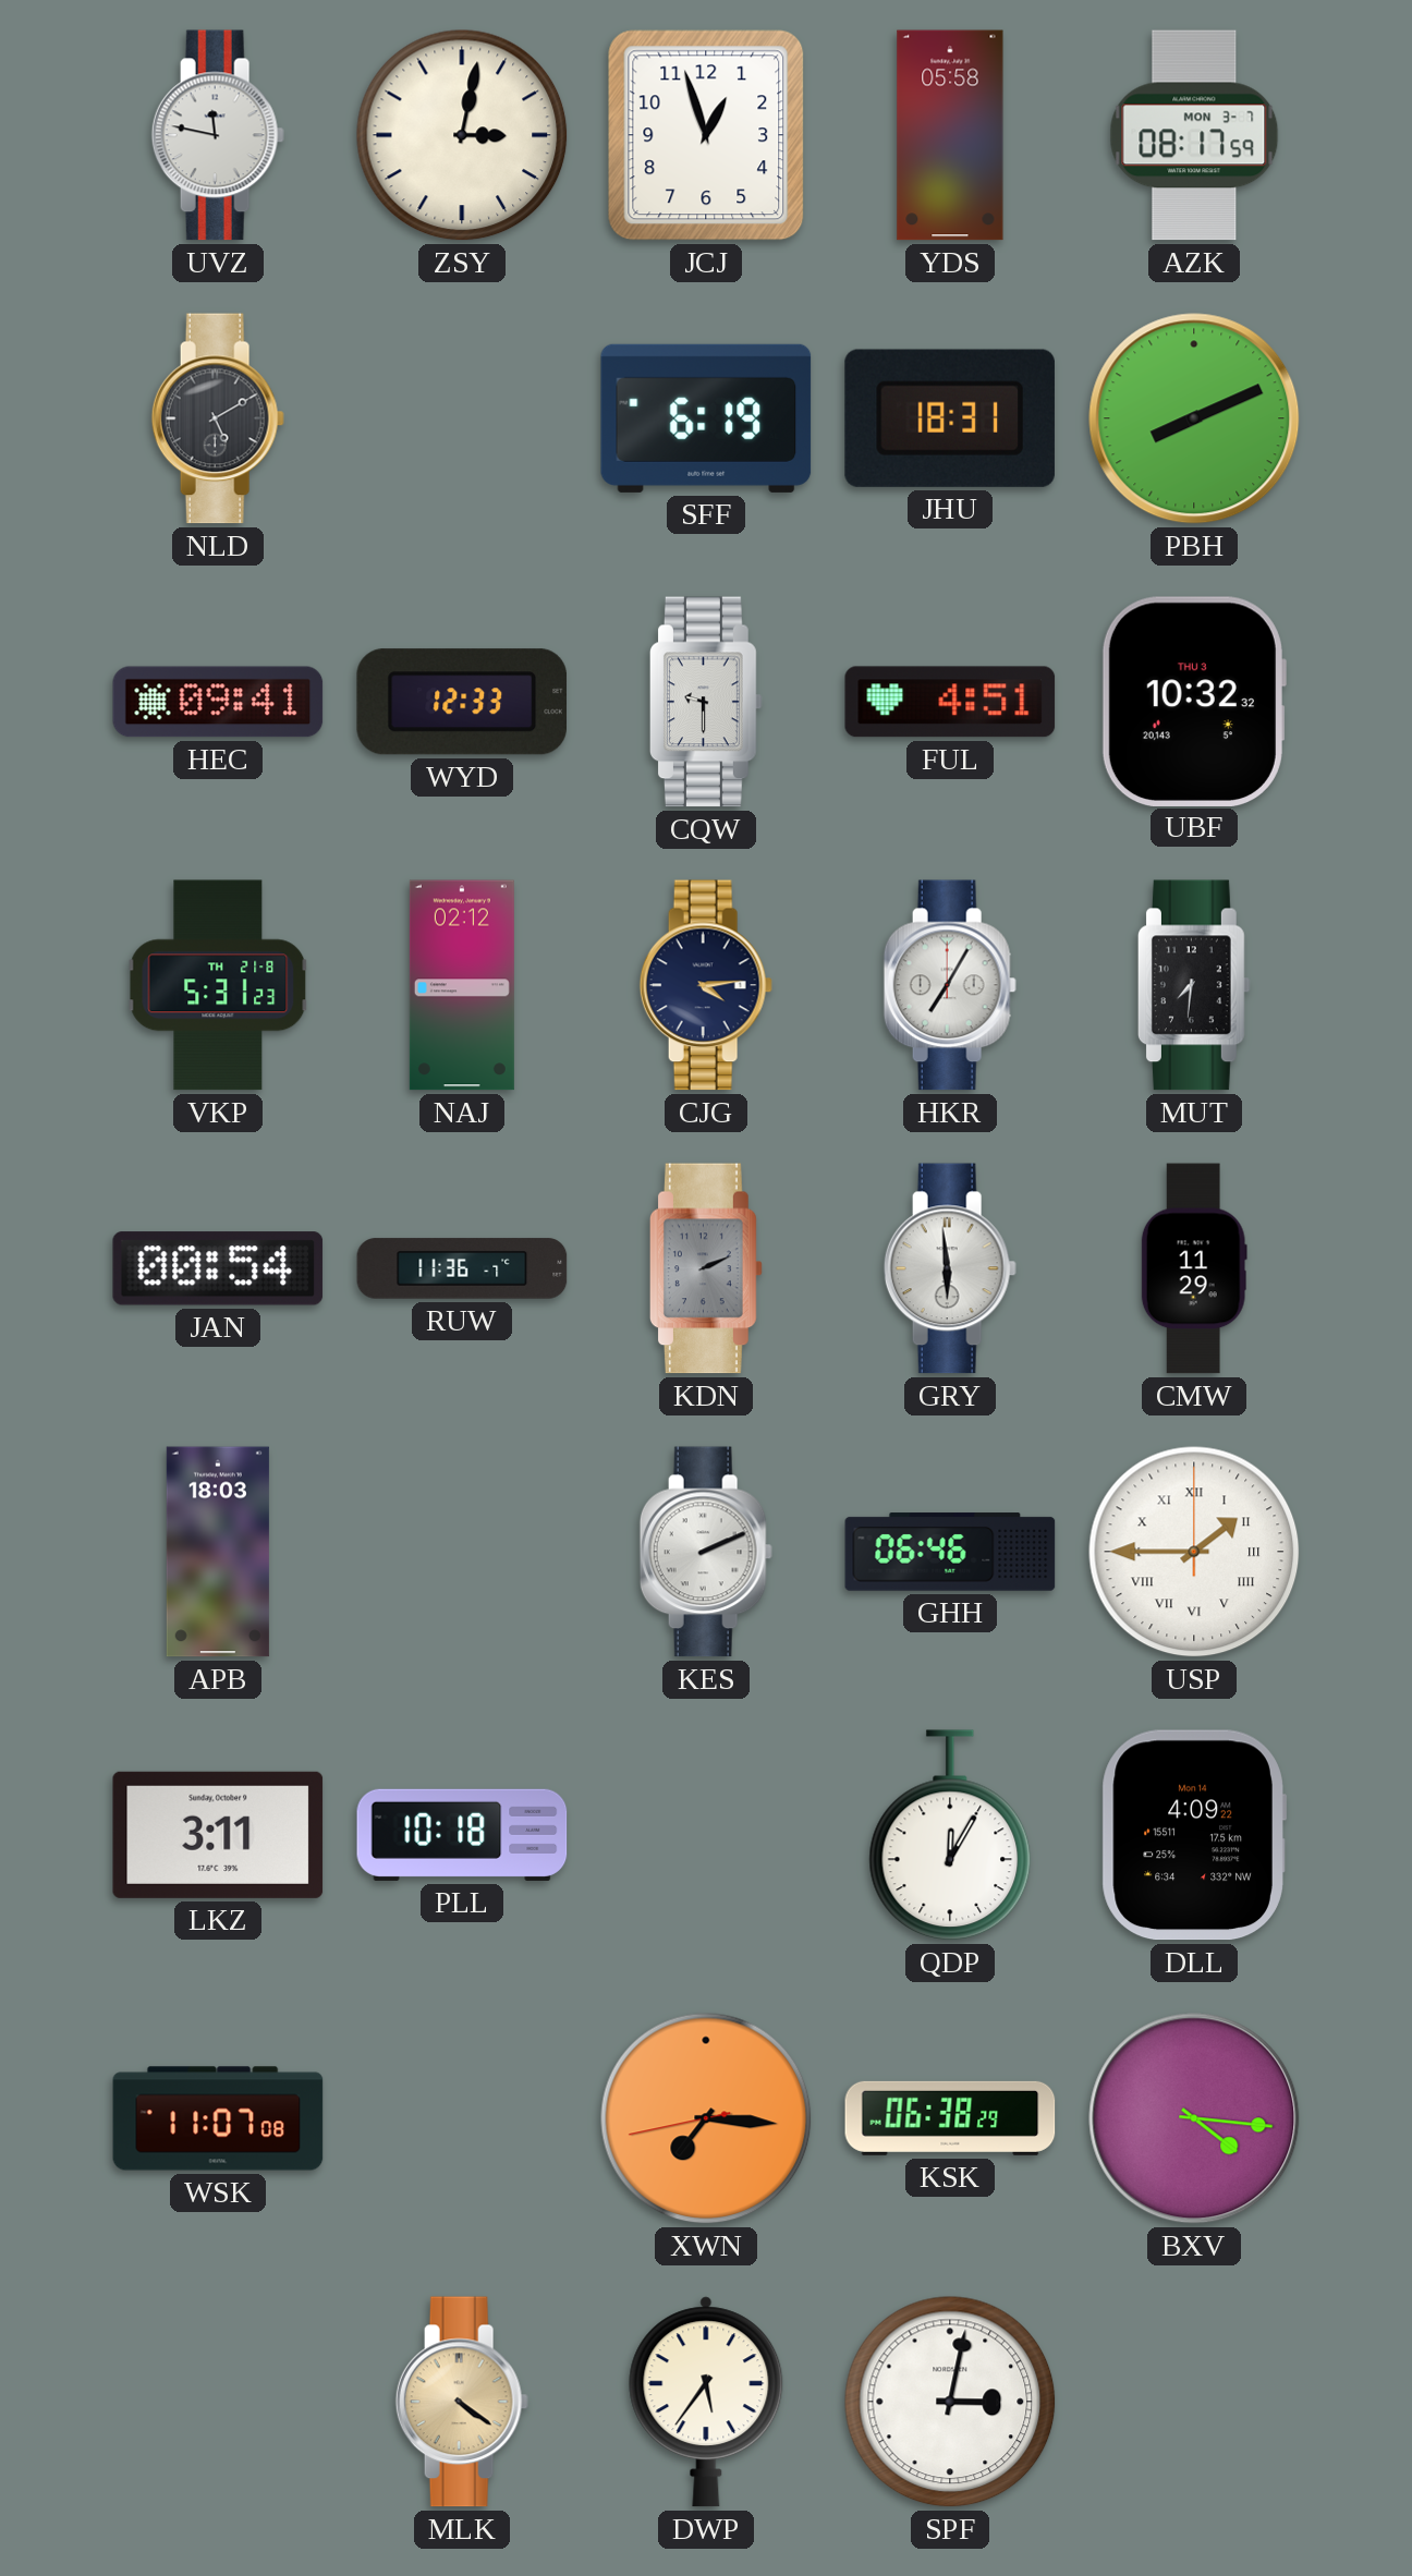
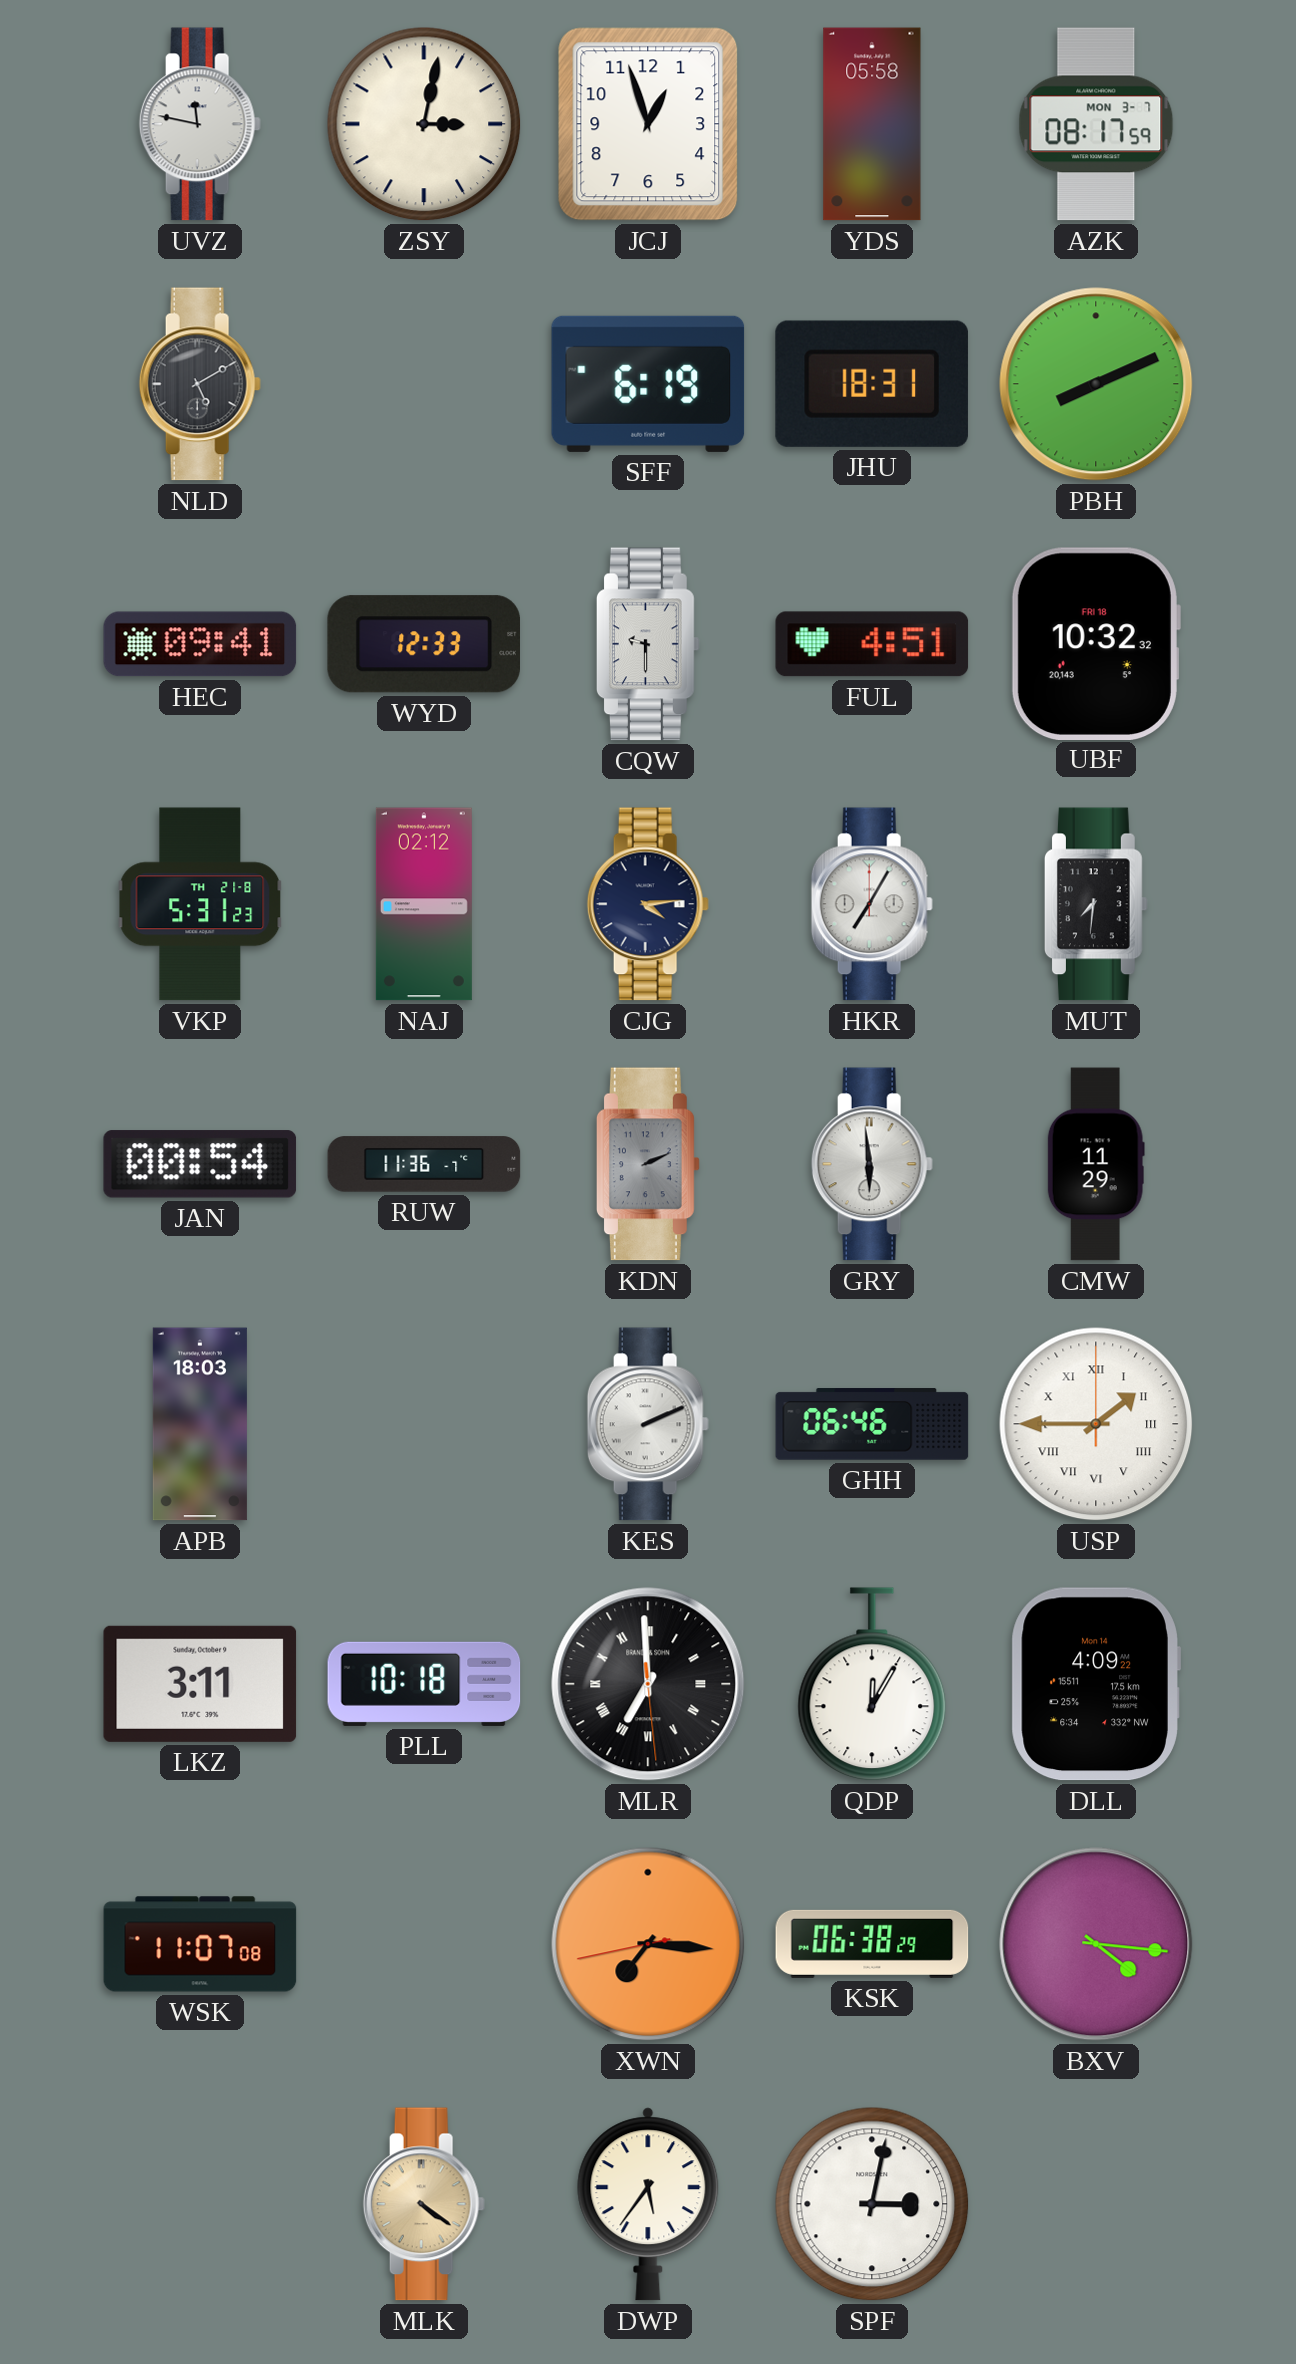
UBF date: THU 3 -> FRI 18
MLR: none -> 6:59
